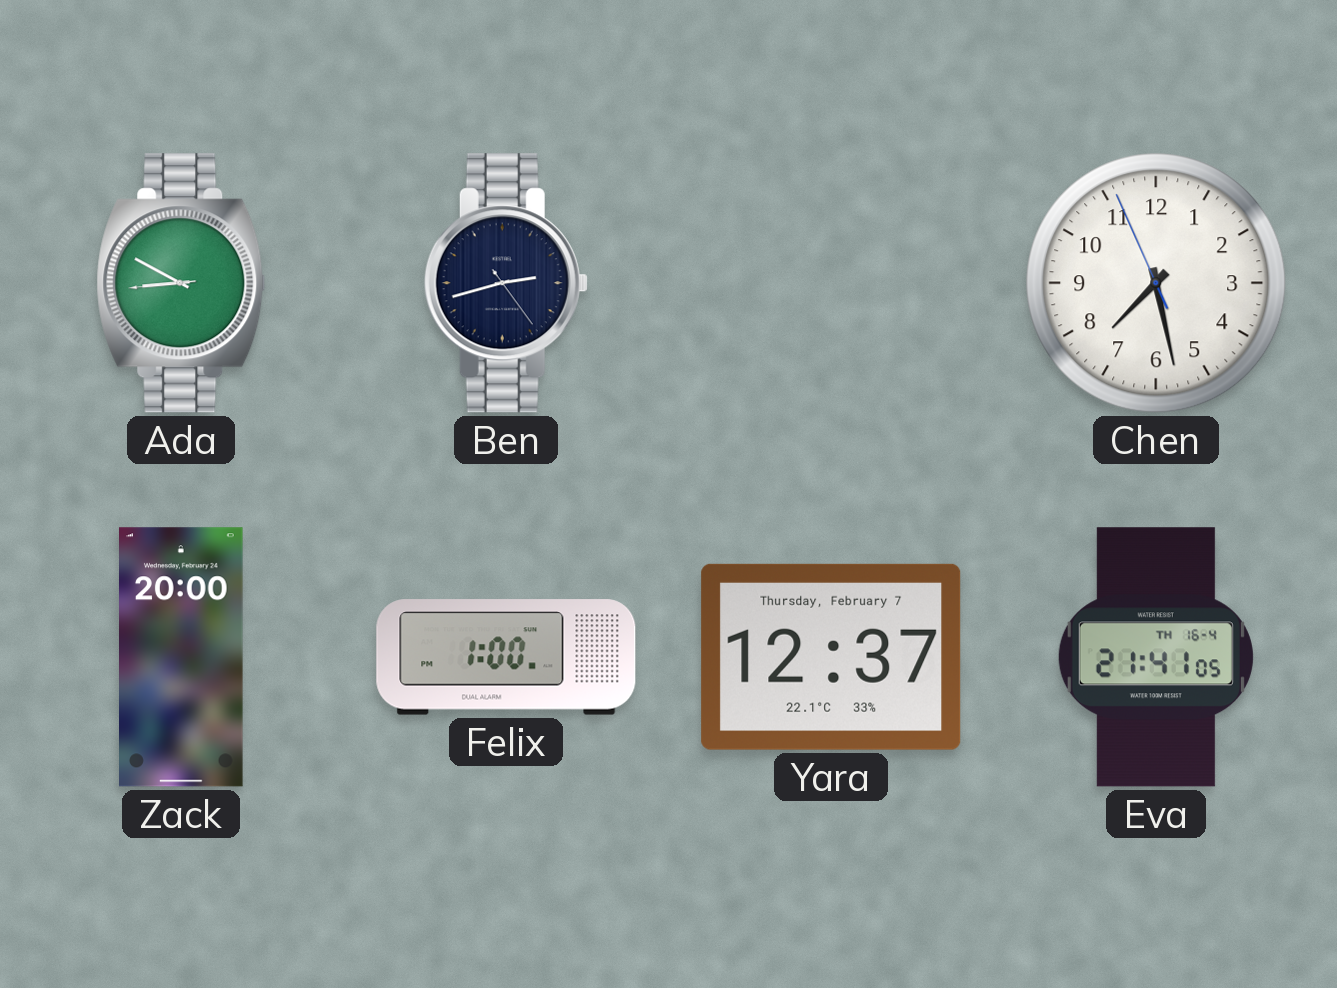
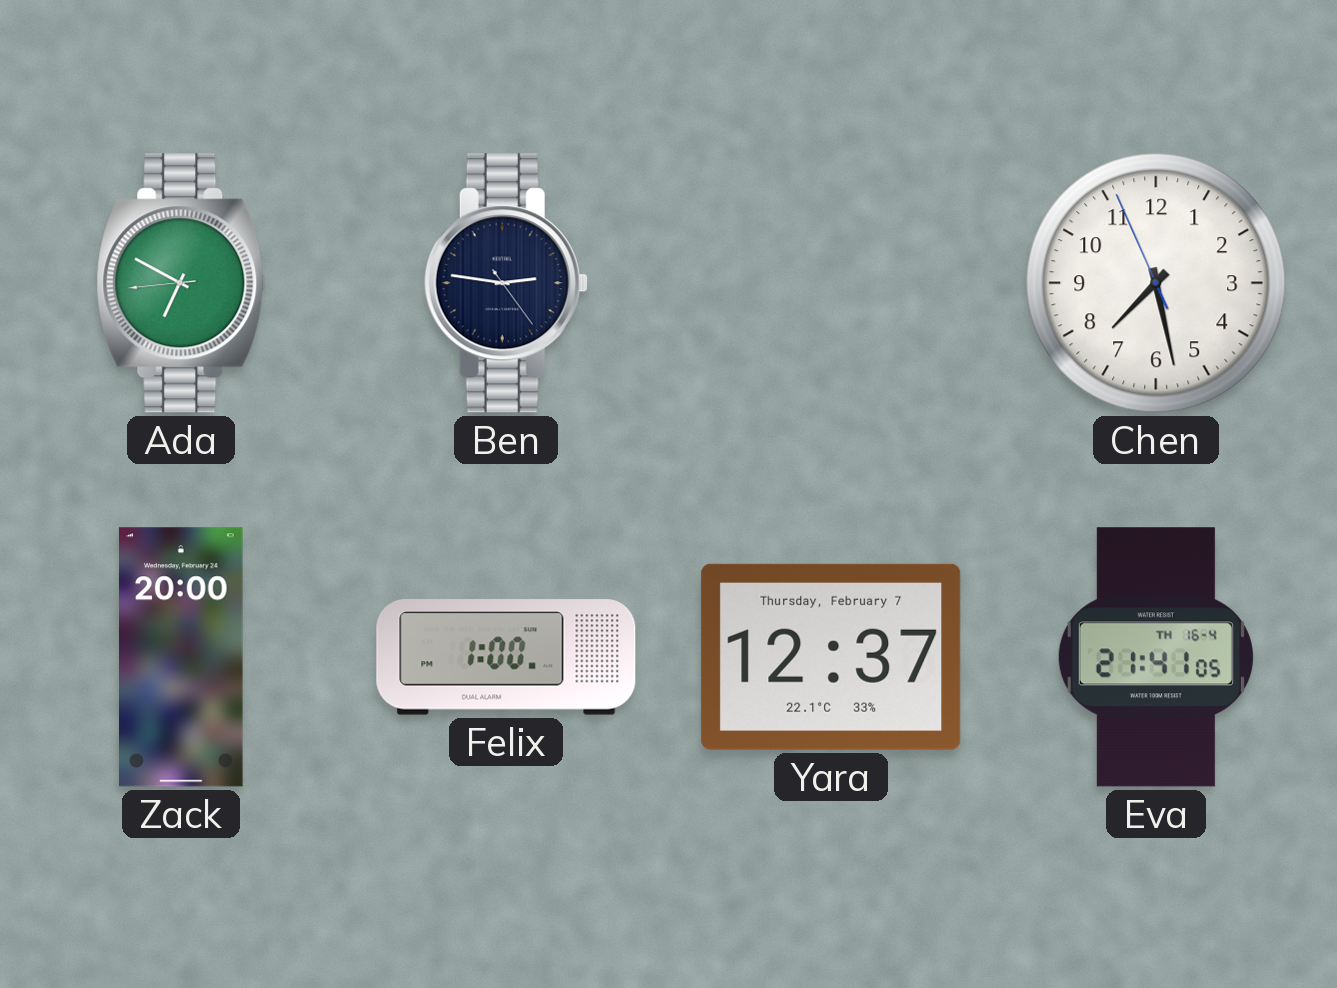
Ada: 8:49 -> 6:49
Ben: 2:42 -> 2:46
